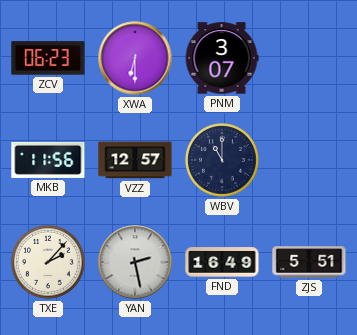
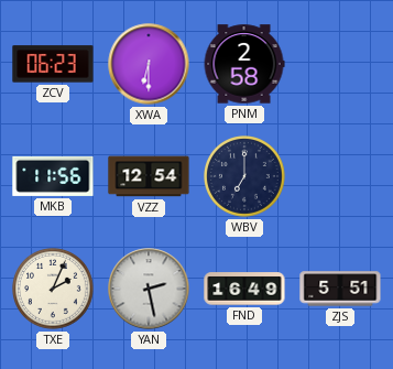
PNM: 3:07 -> 2:58
VZZ: 12:57 -> 12:54
WBV: 11:00 -> 7:00
TXE: 2:07 -> 2:04
